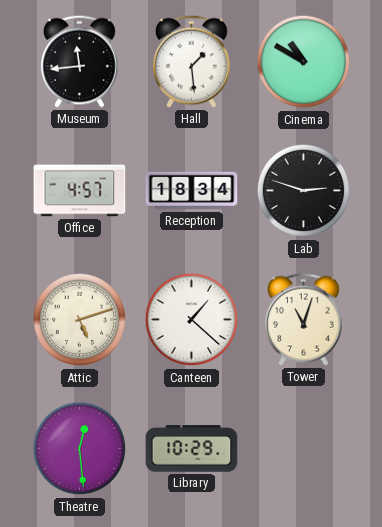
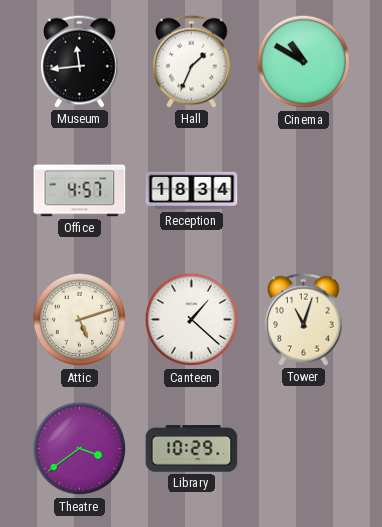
Hall: 1:29 -> 1:34
Lab: 2:48 -> none
Theatre: 12:29 -> 3:39
